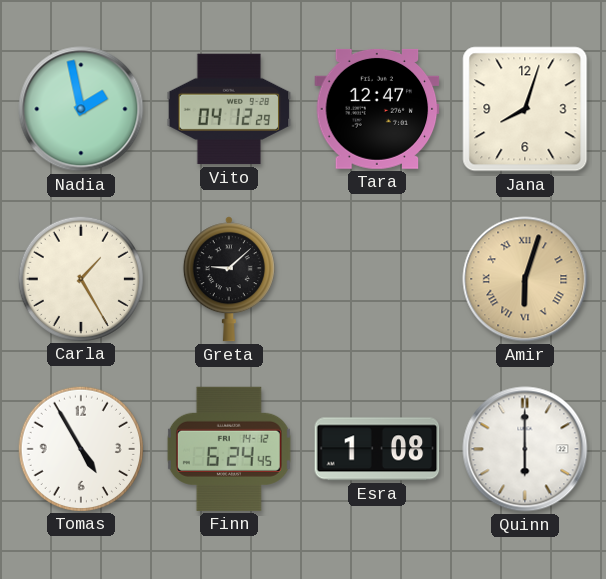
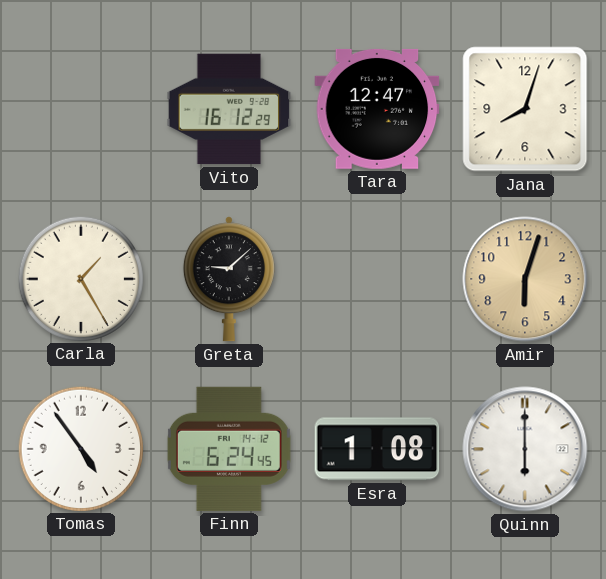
Nadia: 1:58 -> none
Vito: 04:12 -> 16:12
Amir numerals: Roman -> Arabic
Tomas: 4:55 -> 4:54
